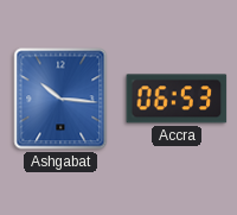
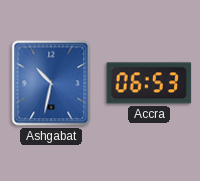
Ashgabat: 10:16 -> 10:32
